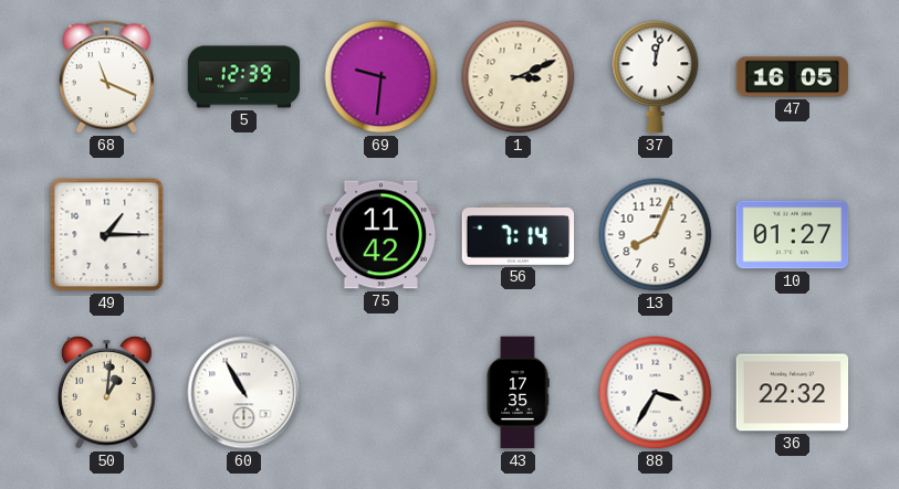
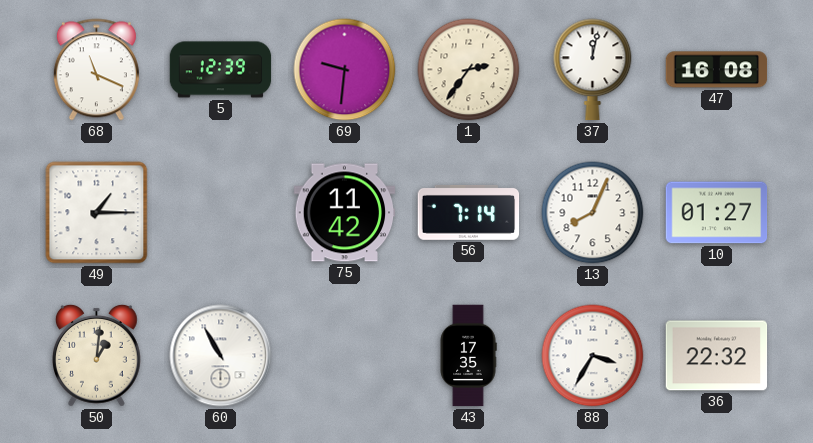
1: 3:11 -> 2:36
47: 16:05 -> 16:08
